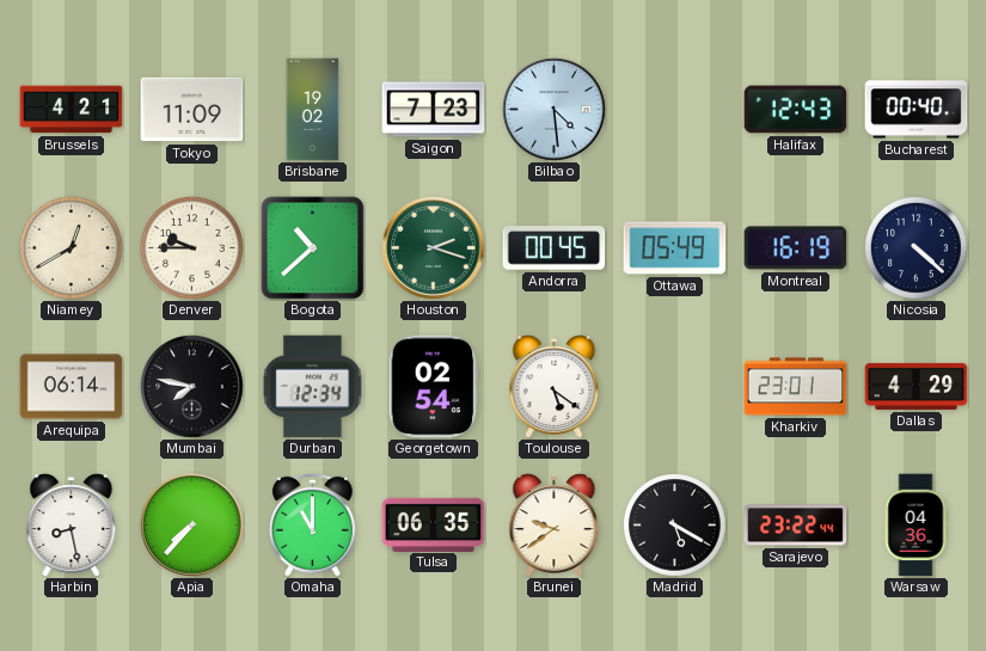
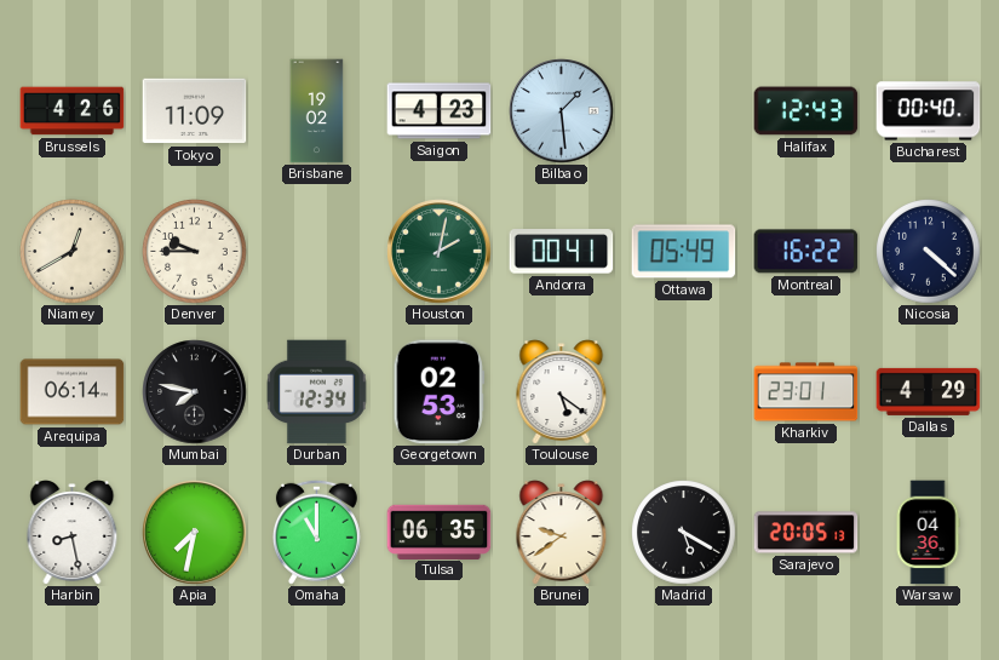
Brussels: 4:21 -> 4:26
Saigon: 7:23 -> 4:23
Bilbao: 4:29 -> 1:29
Bogota: 10:38 -> none
Houston: 2:18 -> 2:02
Andorra: 00:45 -> 00:41
Montreal: 16:19 -> 16:22
Georgetown: 02:54 -> 02:53
Apia: 7:37 -> 7:32
Sarajevo: 23:22 -> 20:05
